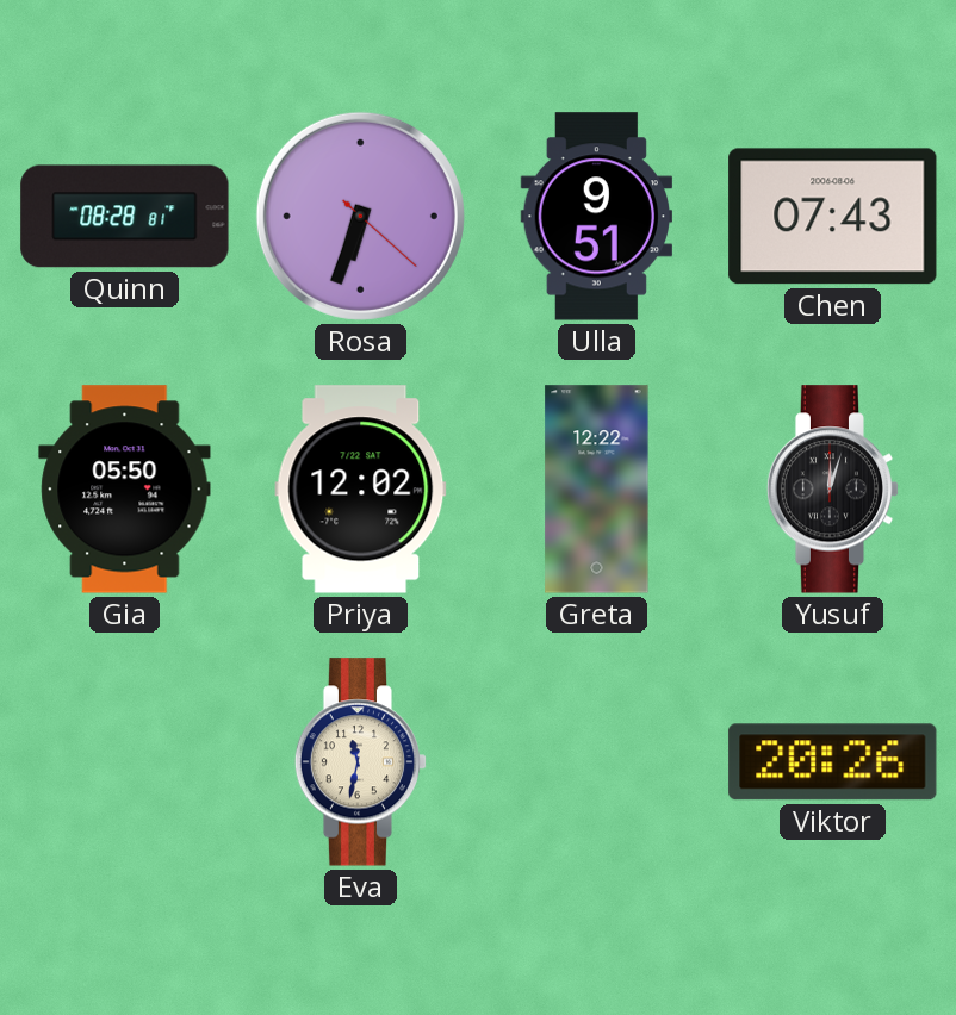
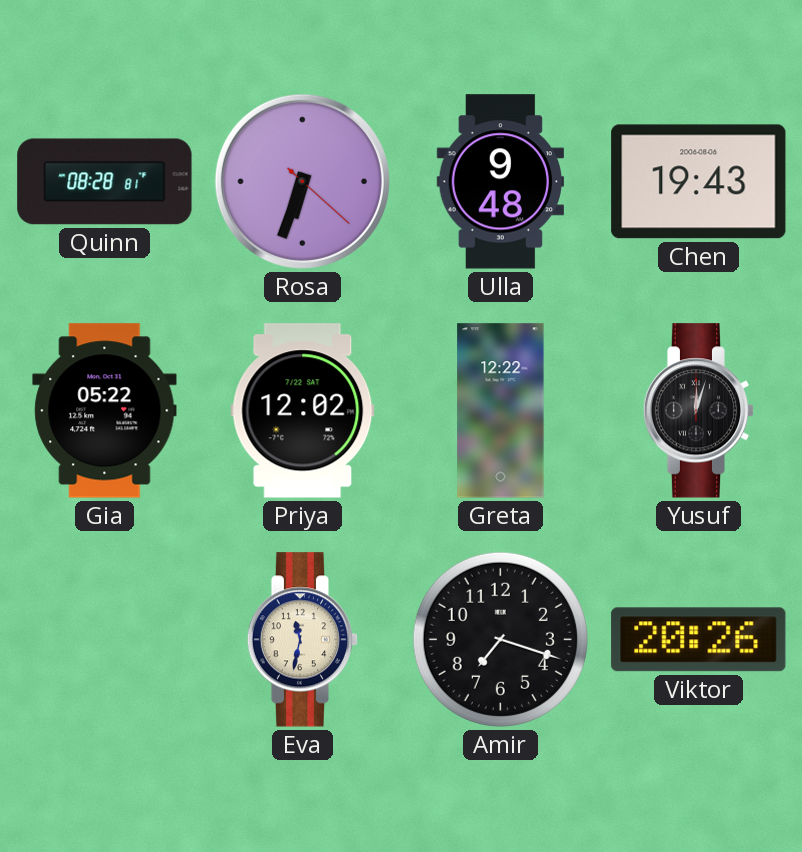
Ulla: 9:51 -> 9:48
Chen: 07:43 -> 19:43
Gia: 05:50 -> 05:22
Amir: none -> 7:18
